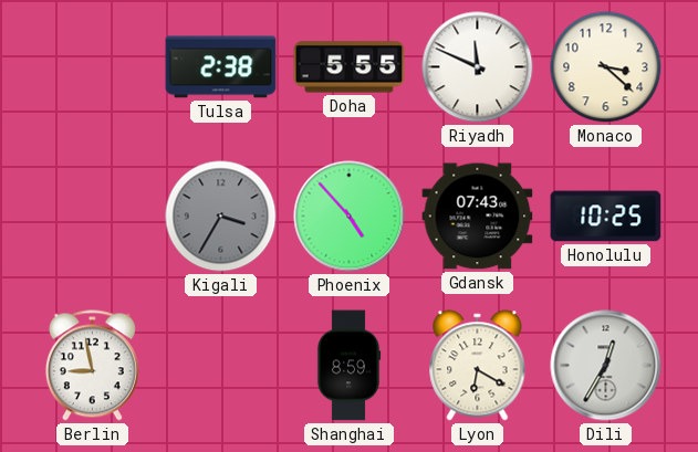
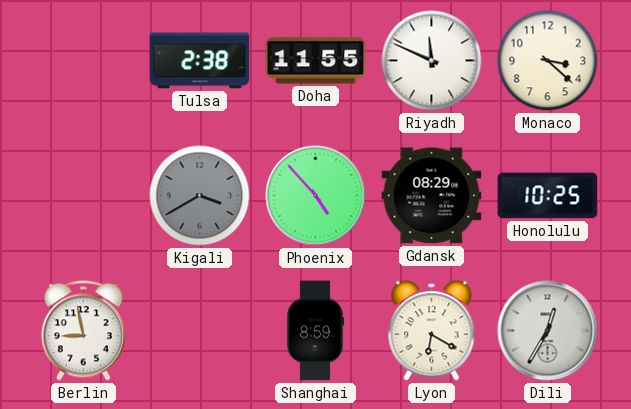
Doha: 5:55 -> 11:55
Kigali: 3:35 -> 3:40
Gdansk: 07:43 -> 08:29
